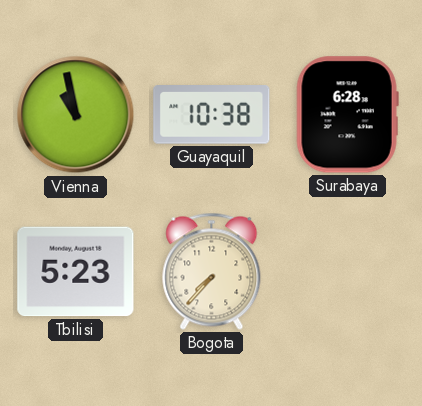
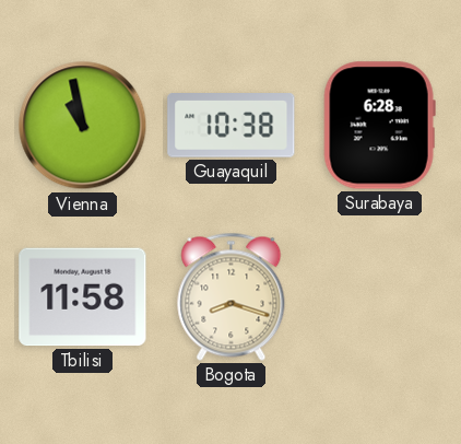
Tbilisi: 5:23 -> 11:58
Bogota: 7:37 -> 8:18
